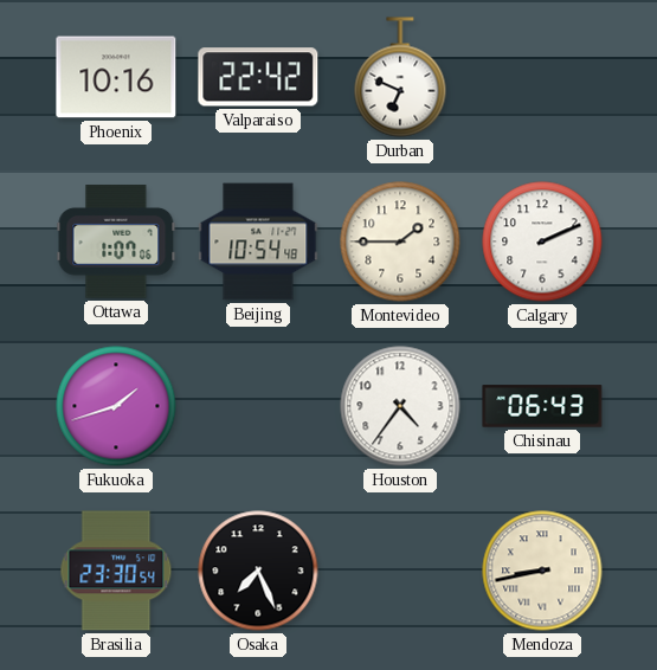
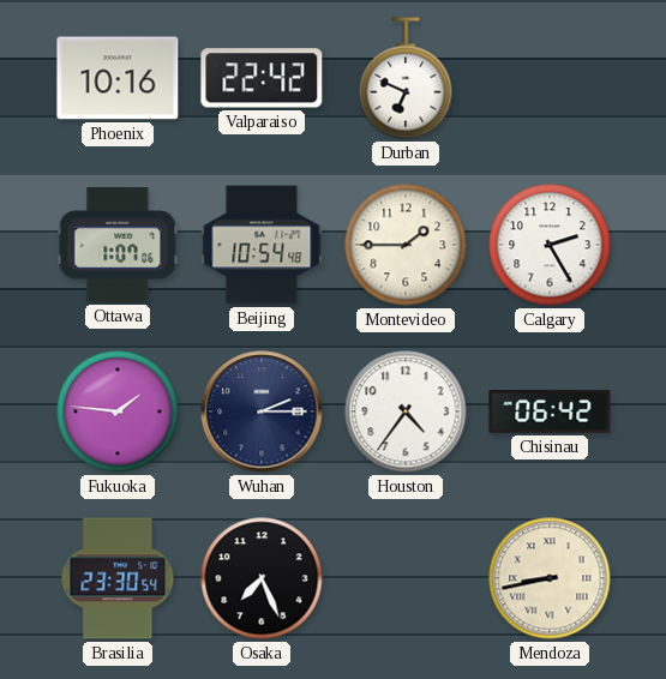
Calgary: 2:11 -> 2:25
Fukuoka: 1:42 -> 1:46
Wuhan: none -> 2:15
Chisinau: 06:43 -> 06:42
